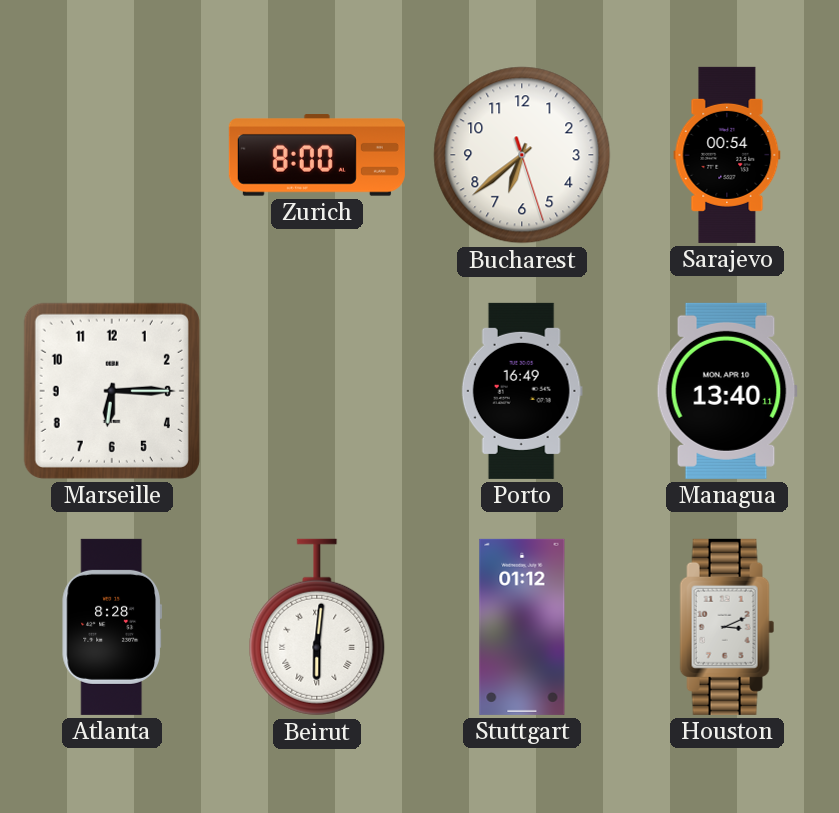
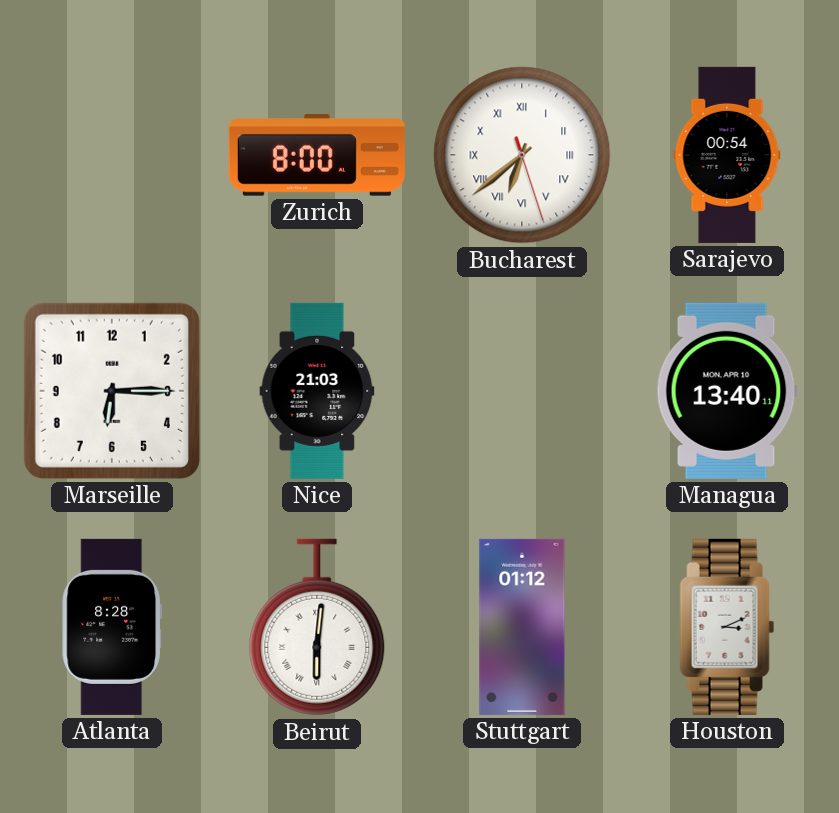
Bucharest numerals: Arabic -> Roman
Nice: none -> 21:03
Porto: 16:49 -> none
